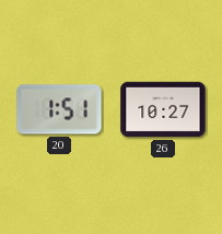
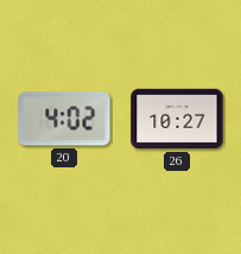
20: 1:51 -> 4:02
